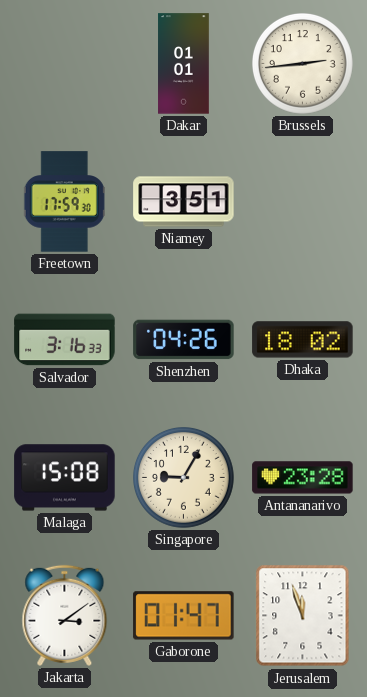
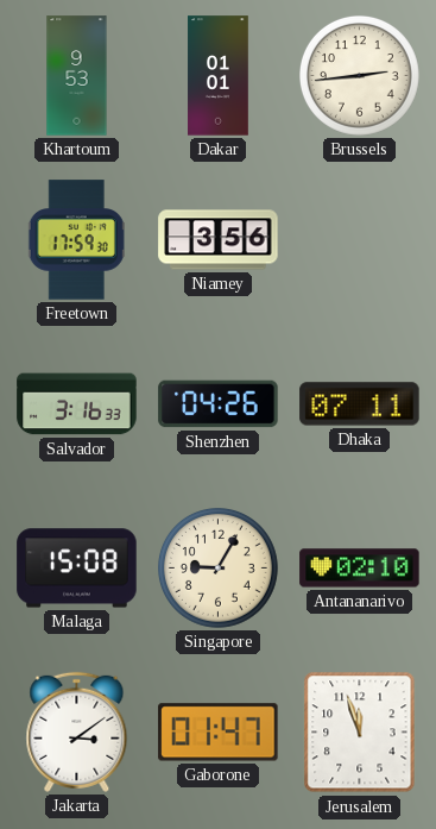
Khartoum: none -> 9:53
Niamey: 3:51 -> 3:56
Dhaka: 18:02 -> 07:11
Antananarivo: 23:28 -> 02:10
